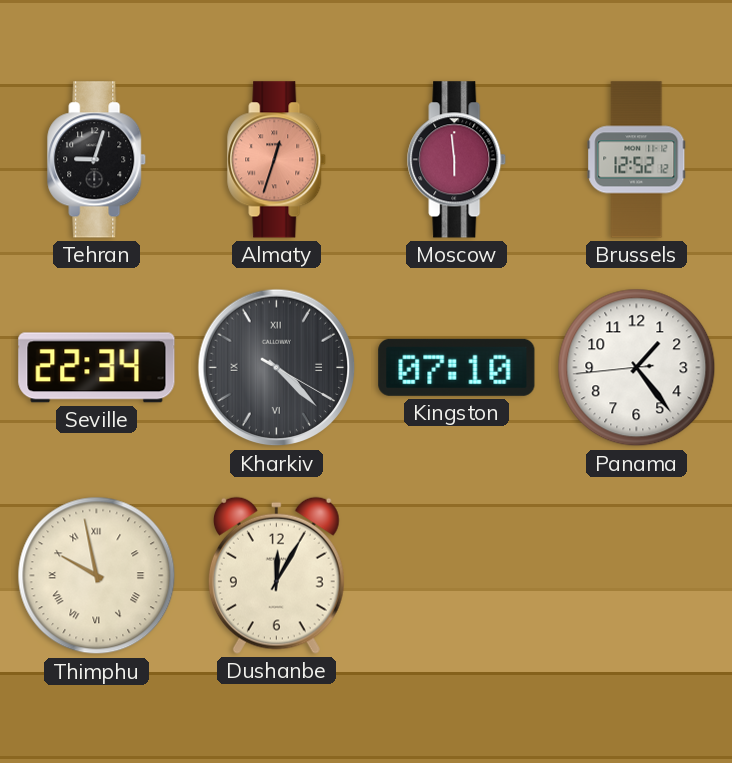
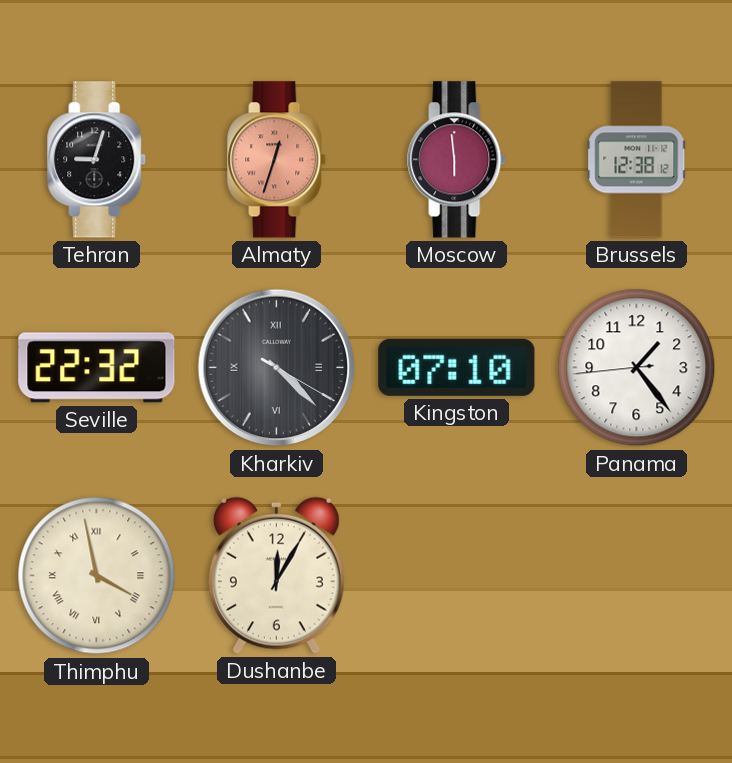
Brussels: 12:52 -> 12:38
Seville: 22:34 -> 22:32
Thimphu: 9:58 -> 3:58
